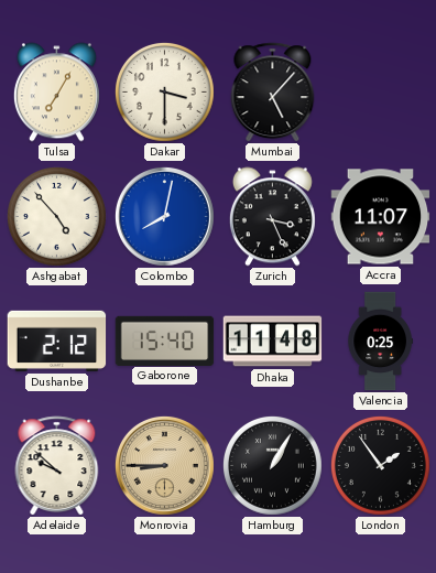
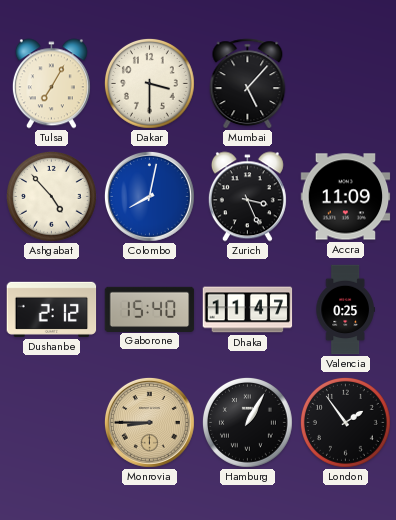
Accra: 11:07 -> 11:09
Dhaka: 11:48 -> 11:47
Adelaide: 9:52 -> none
